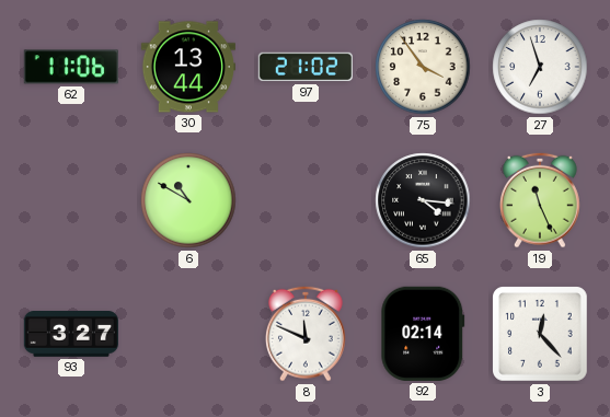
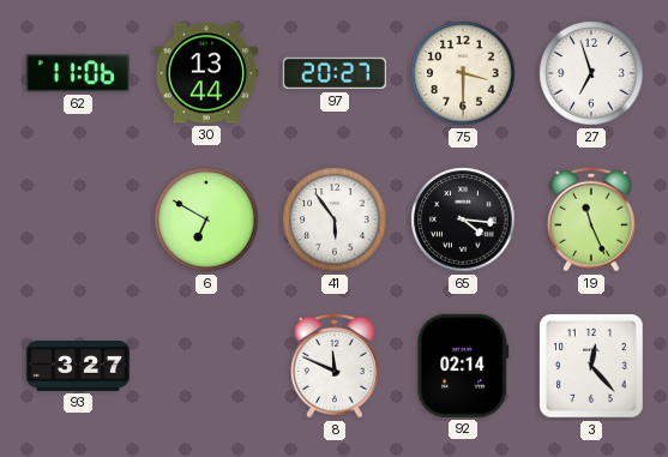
97: 21:02 -> 20:27
75: 3:54 -> 3:30
6: 10:50 -> 6:50
41: none -> 5:54
